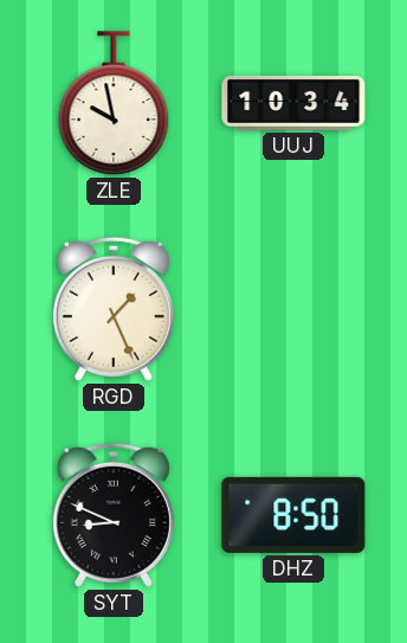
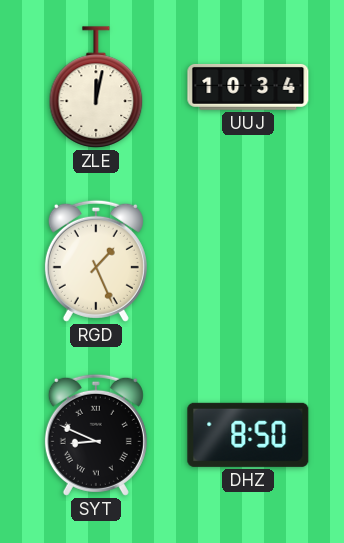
ZLE: 9:58 -> 12:02
